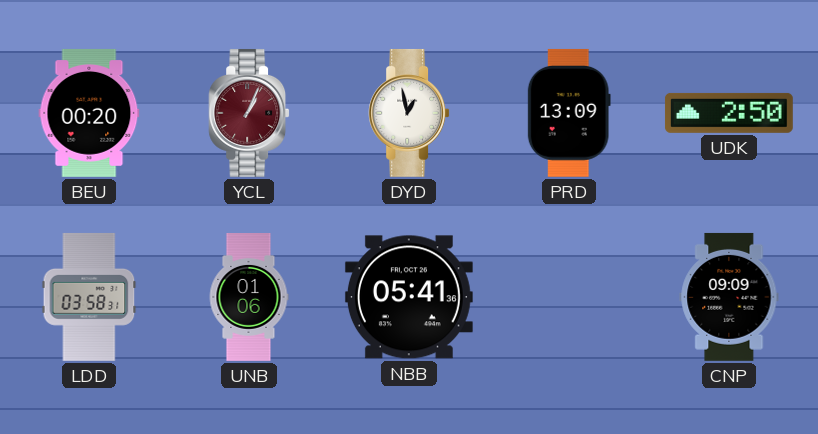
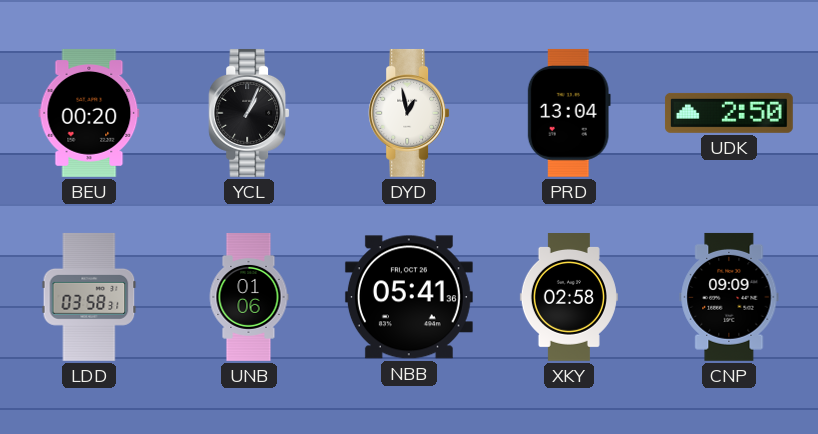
YCL dial: burgundy -> black
PRD: 13:09 -> 13:04
XKY: none -> 02:58
